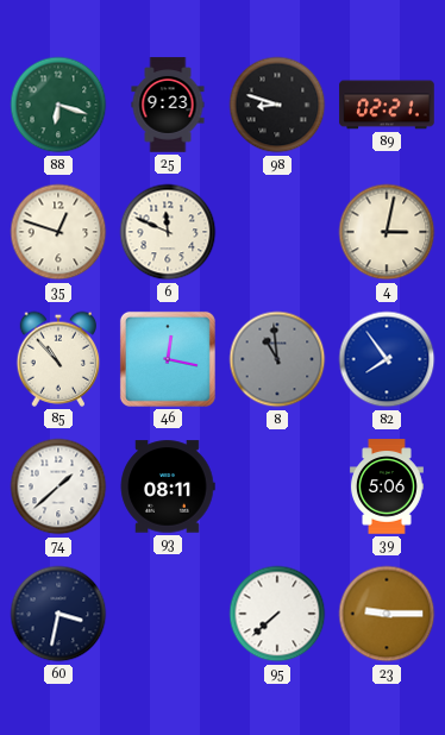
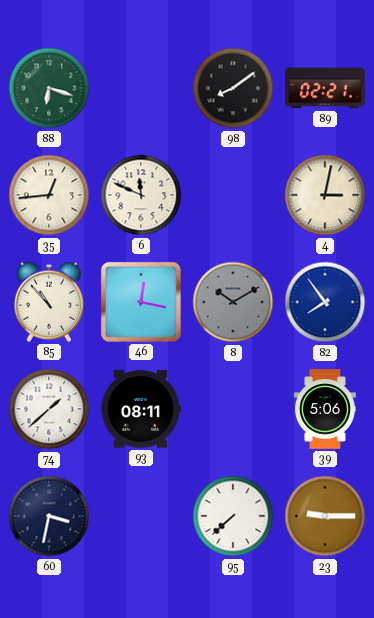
25: 9:23 -> none
98: 8:48 -> 8:09
35: 12:48 -> 12:44
8: 10:59 -> 10:10
